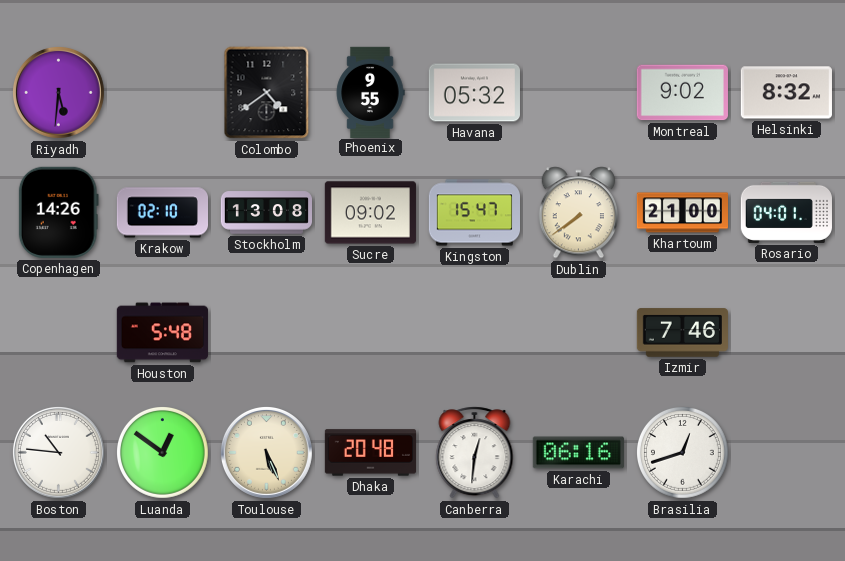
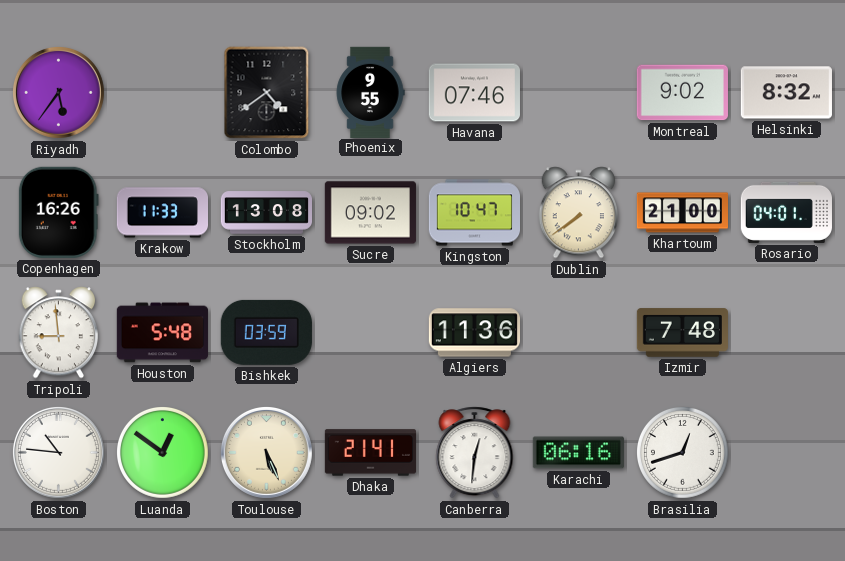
Riyadh: 5:31 -> 5:36
Havana: 05:32 -> 07:46
Copenhagen: 14:26 -> 16:26
Krakow: 02:10 -> 11:33
Kingston: 15:47 -> 10:47
Tripoli: none -> 8:59
Bishkek: none -> 03:59
Algiers: none -> 11:36
Izmir: 7:46 -> 7:48
Dhaka: 20:48 -> 21:41
